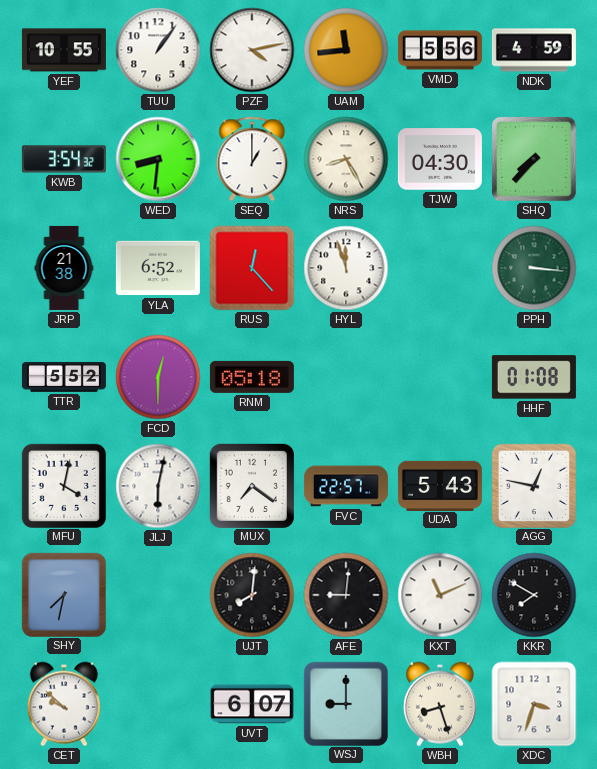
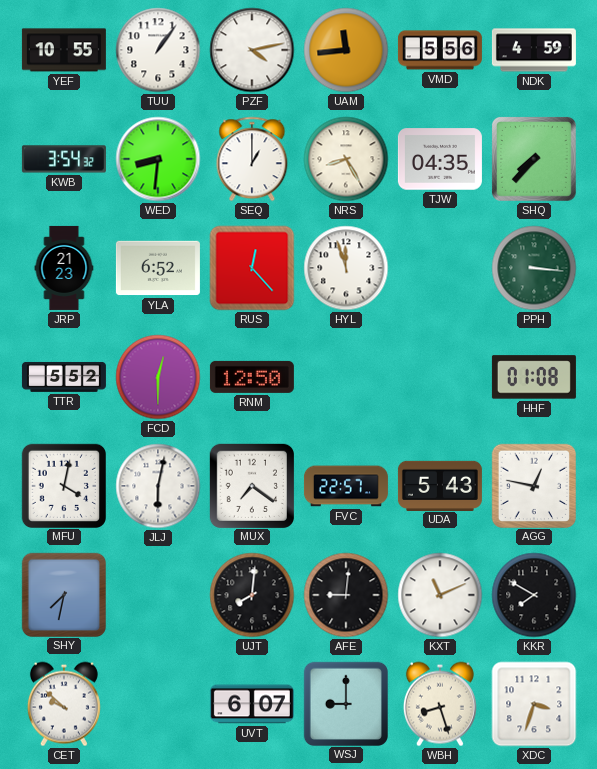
TJW: 04:30 -> 04:35
JRP: 21:38 -> 21:23
RNM: 05:18 -> 12:50
